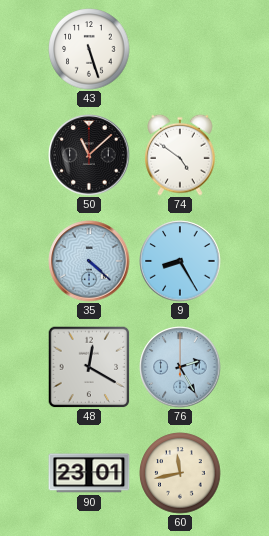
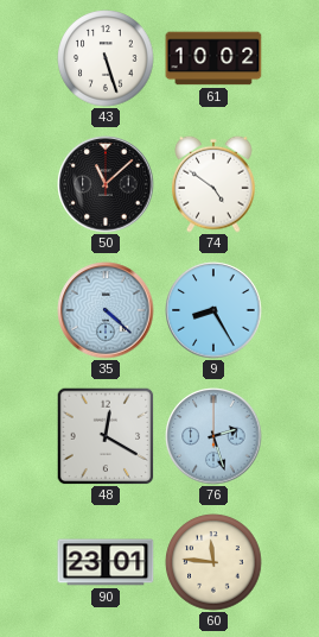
61: none -> 10:02
76: 2:25 -> 2:27
60: 11:43 -> 11:46
